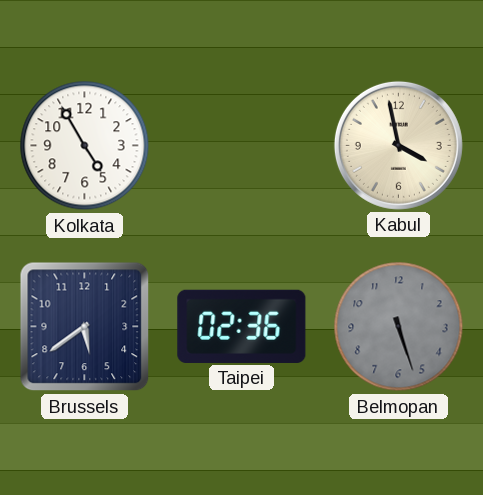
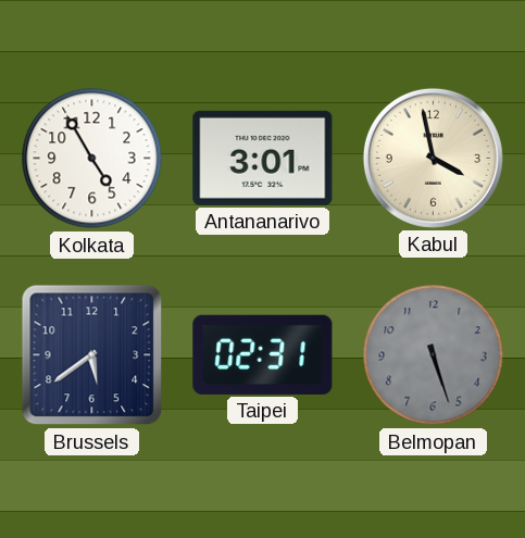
Antananarivo: none -> 3:01
Taipei: 02:36 -> 02:31
